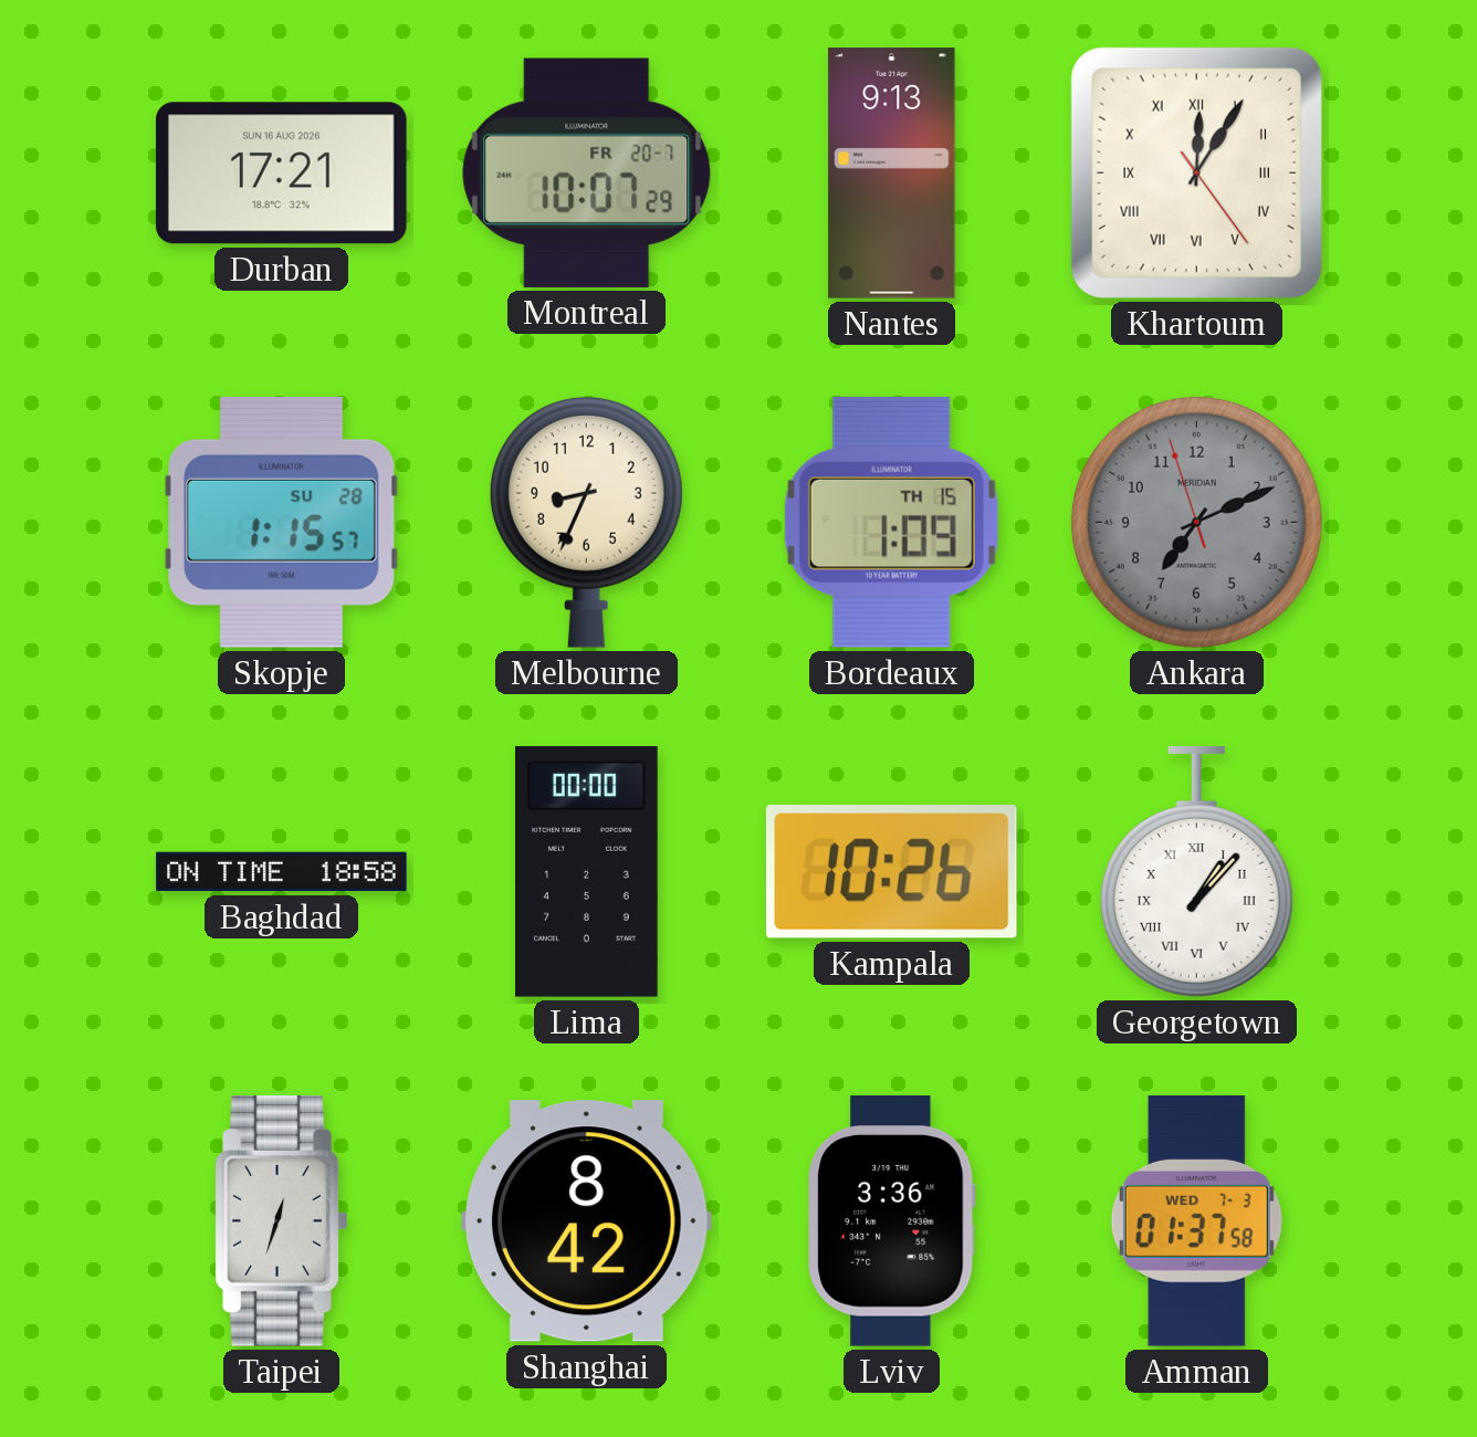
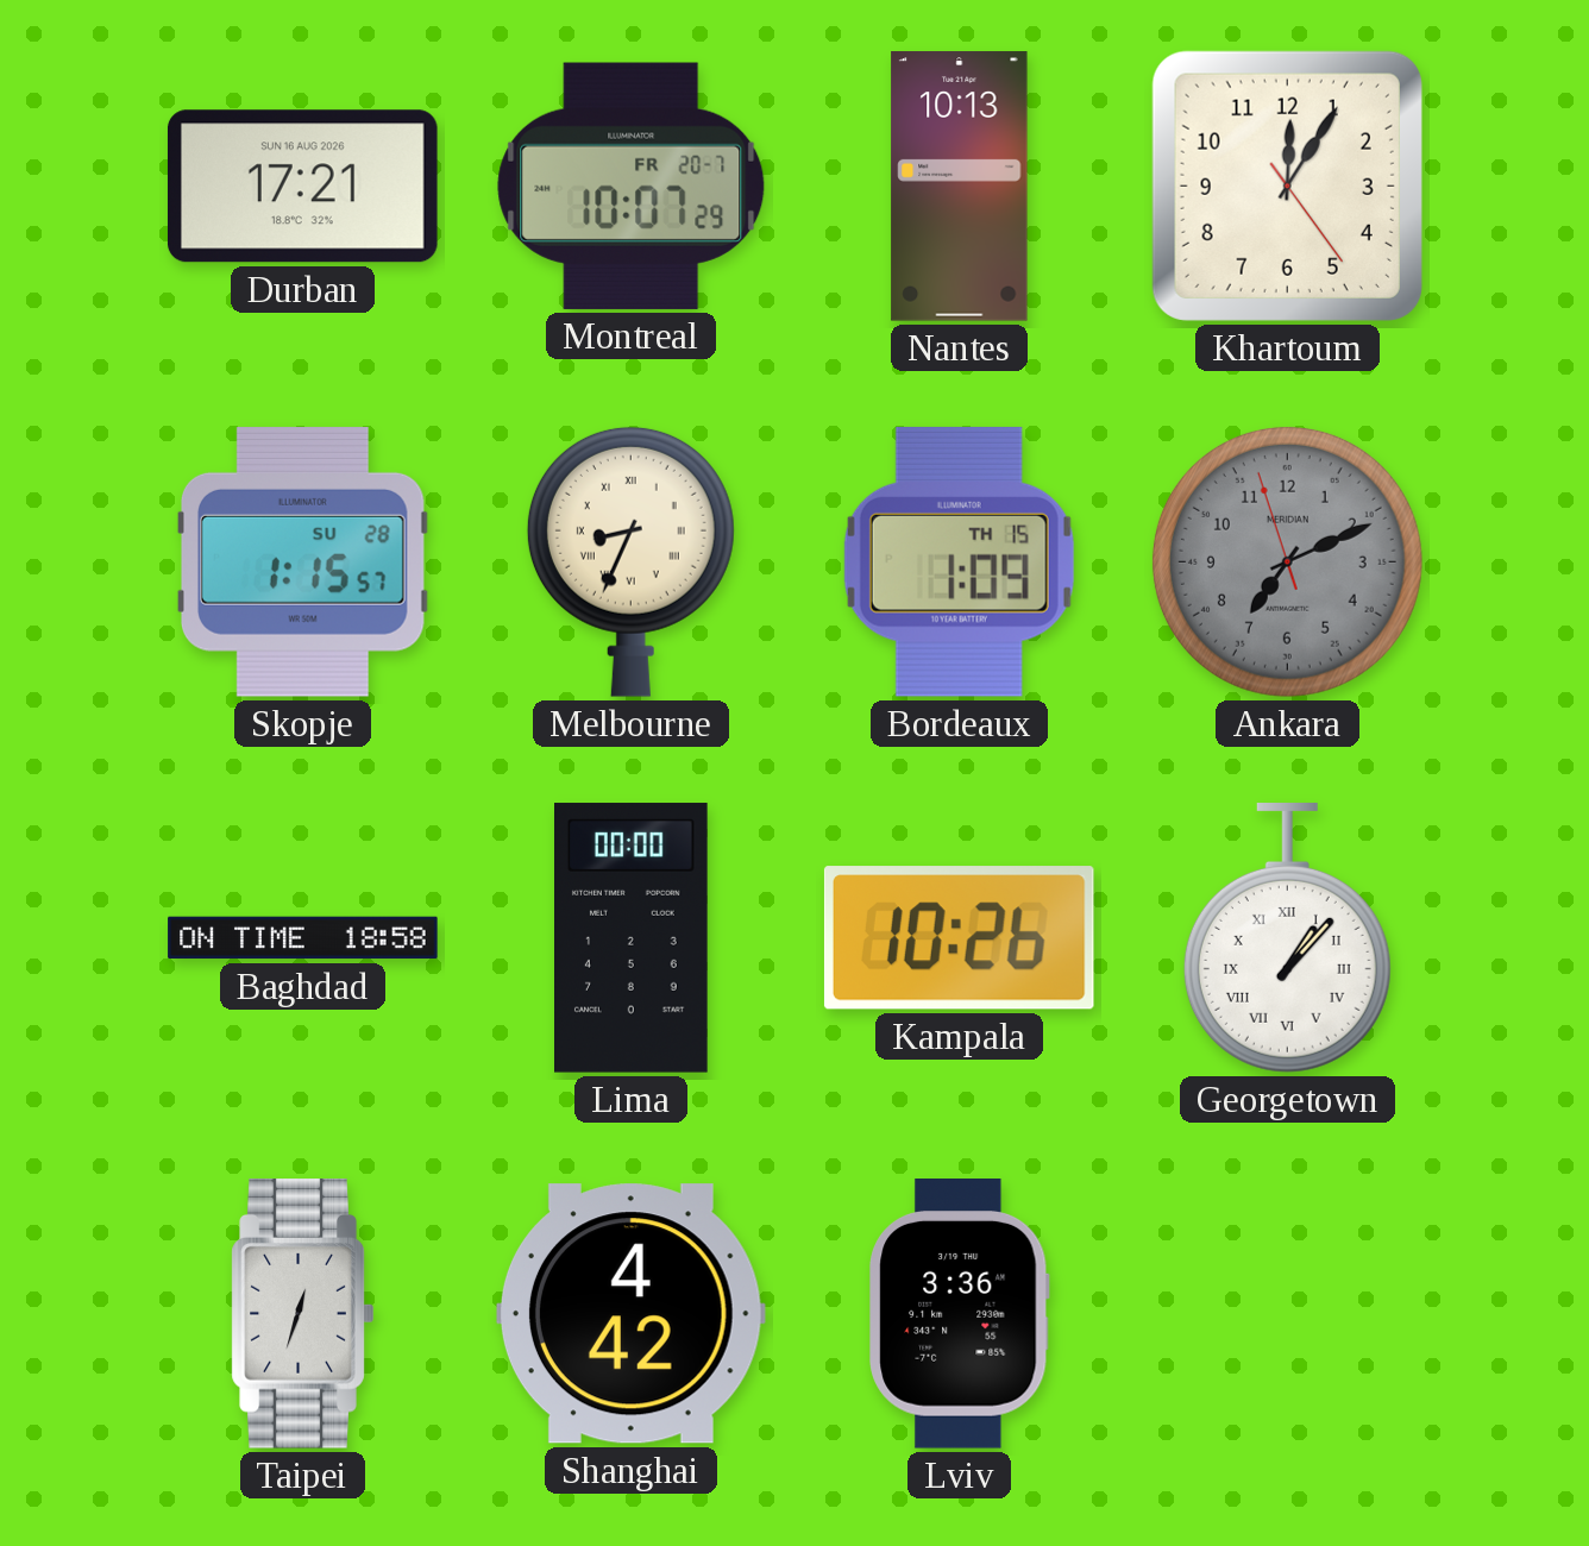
Nantes: 9:13 -> 10:13
Khartoum numerals: Roman -> Arabic
Melbourne numerals: Arabic -> Roman
Shanghai: 8:42 -> 4:42
Amman: 01:37 -> none
